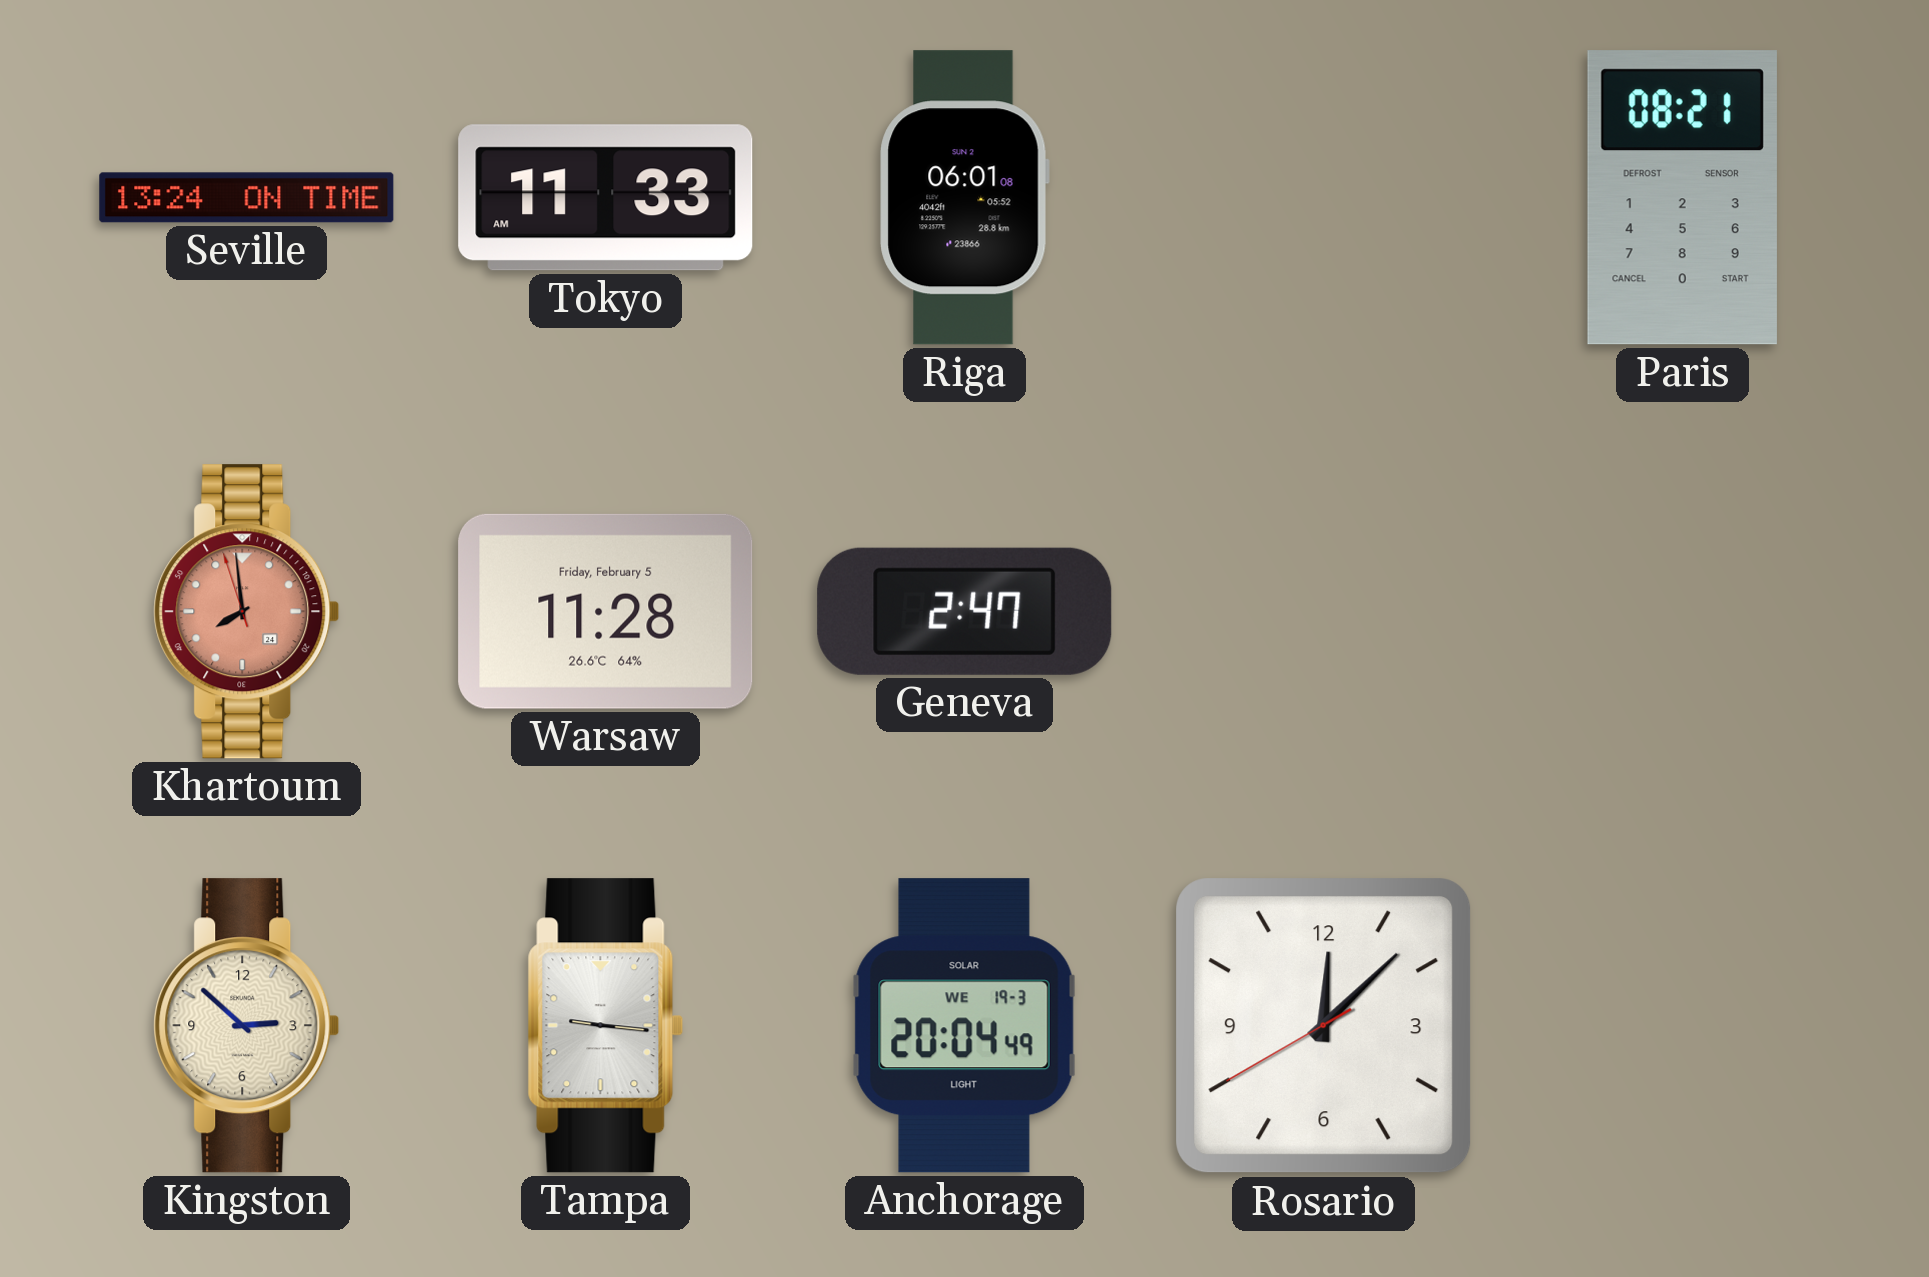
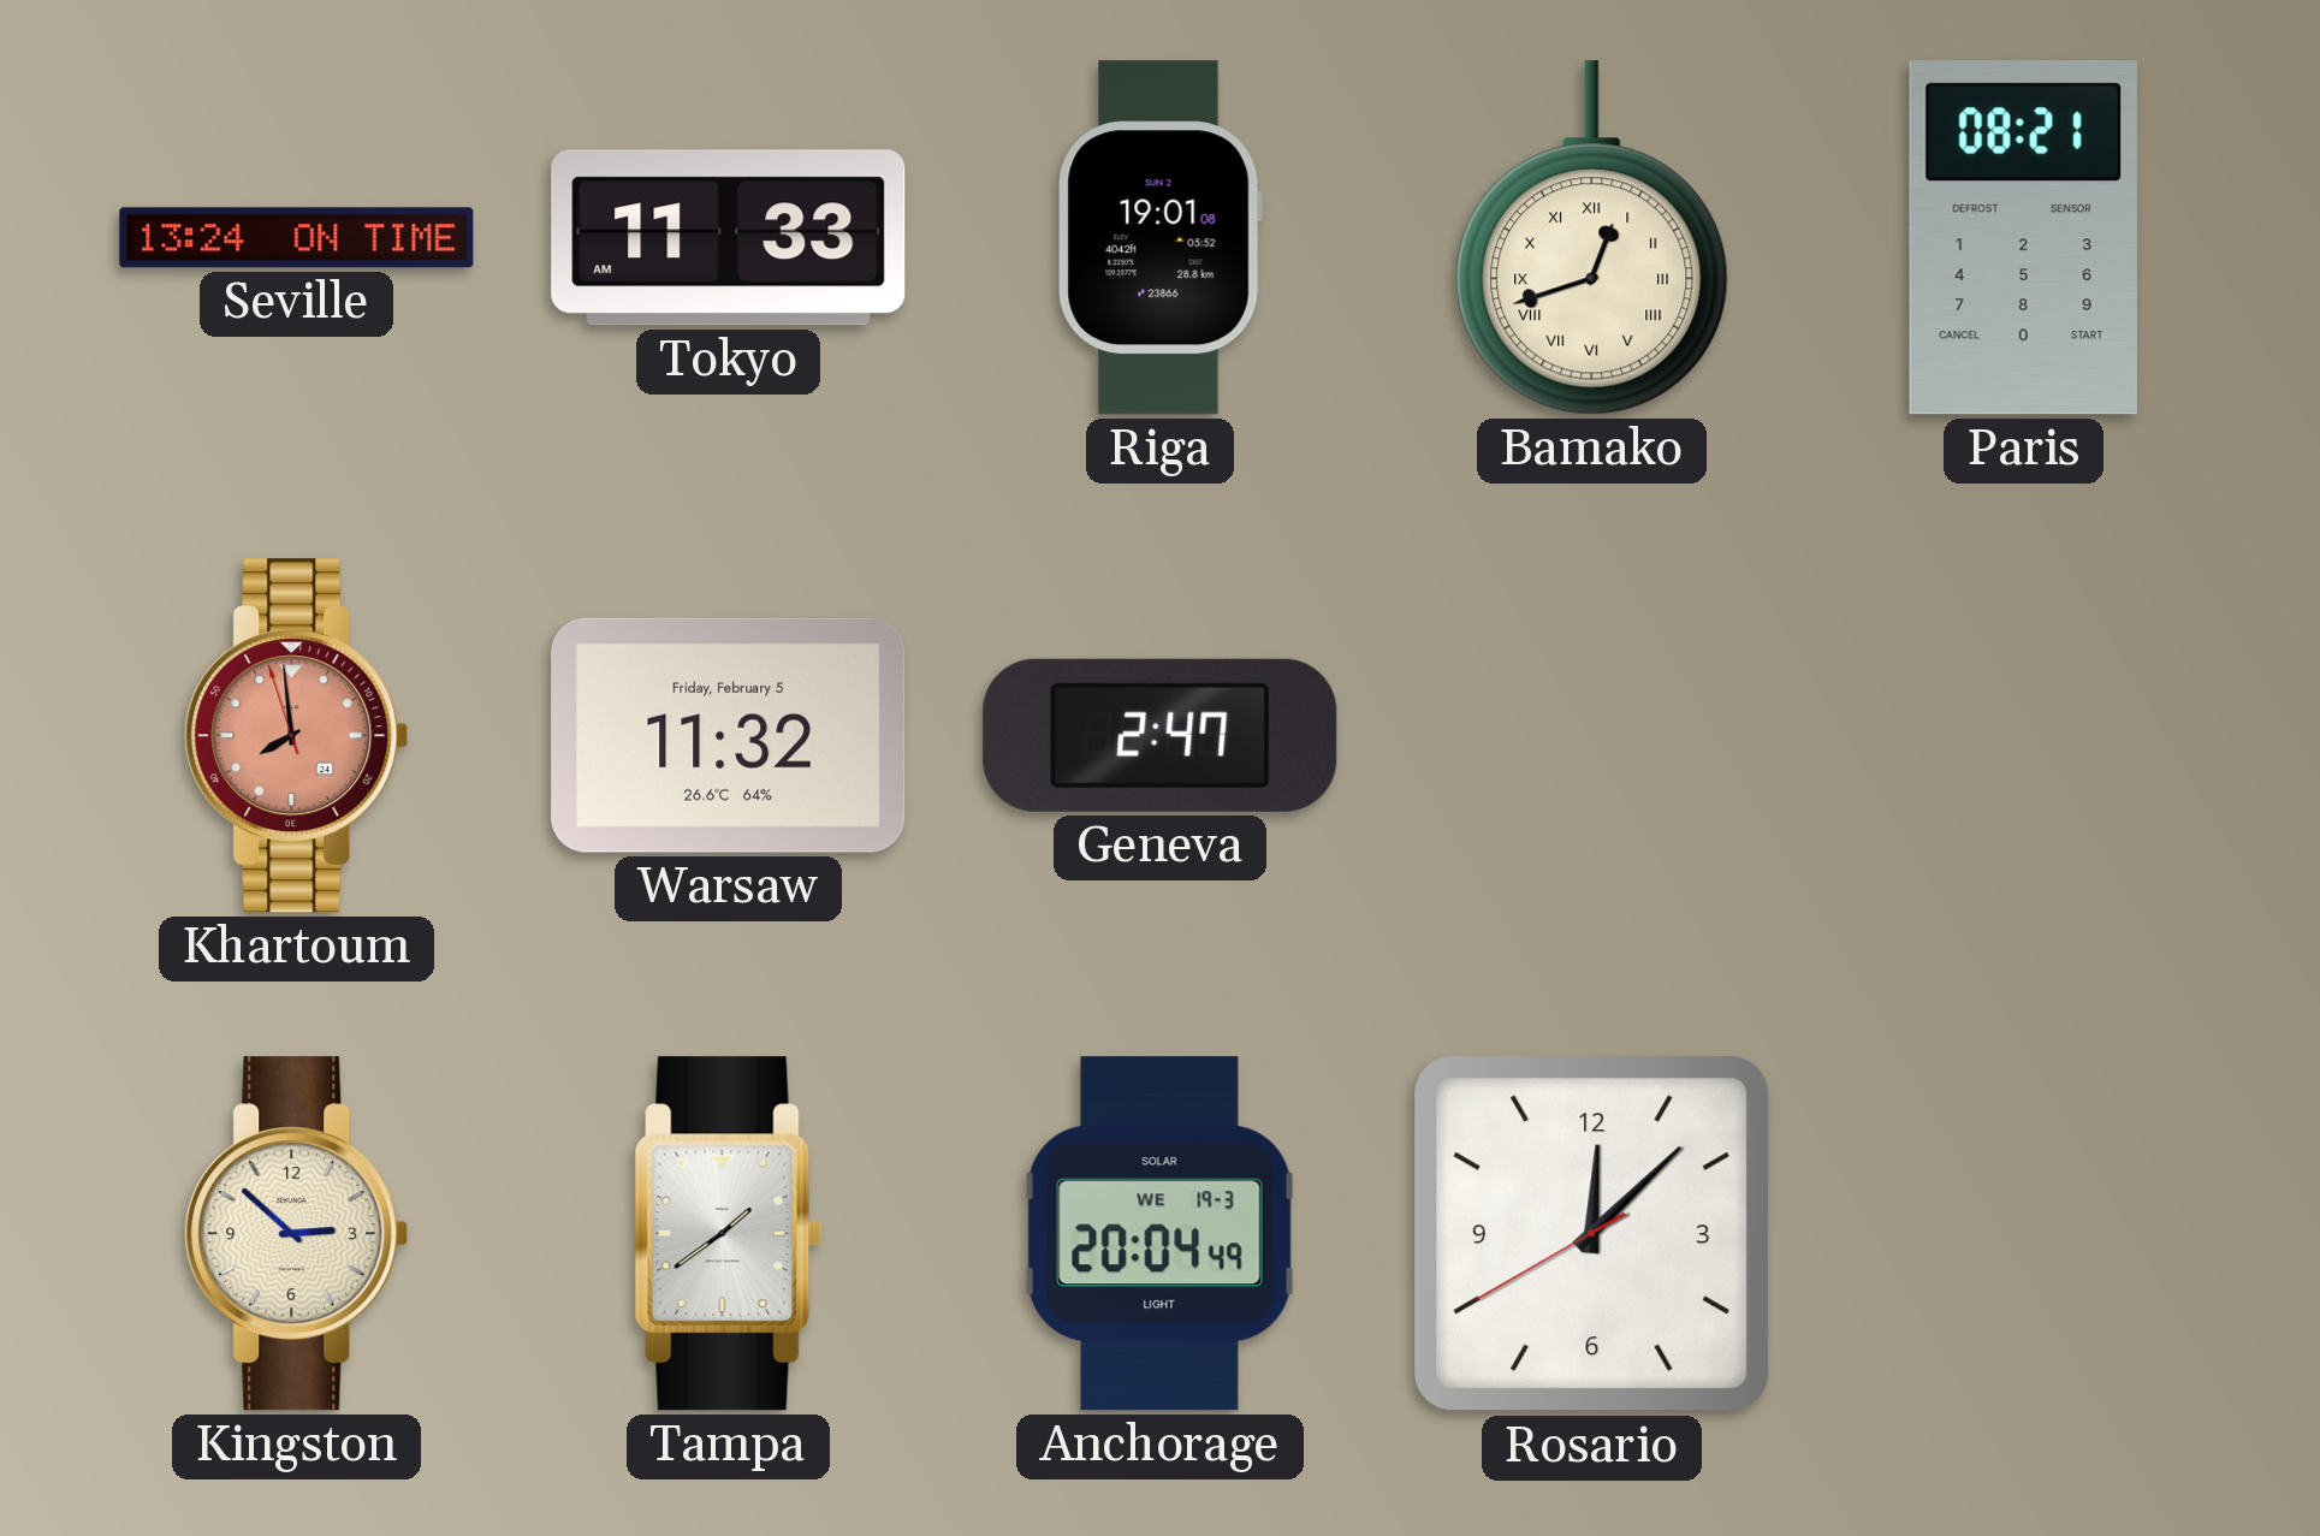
Riga: 06:01 -> 19:01
Bamako: none -> 12:42
Warsaw: 11:28 -> 11:32
Tampa: 9:16 -> 1:39
